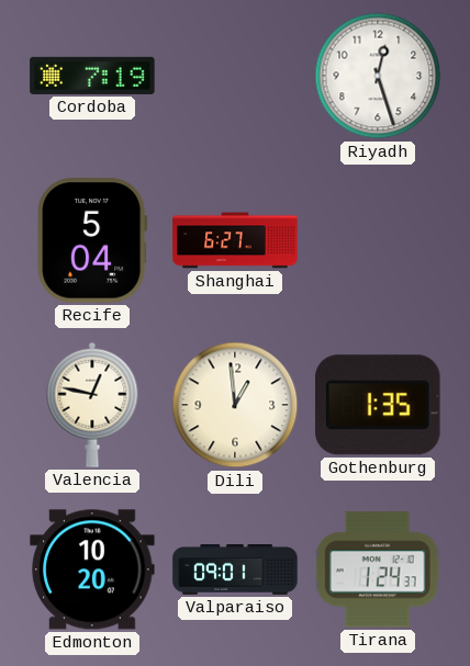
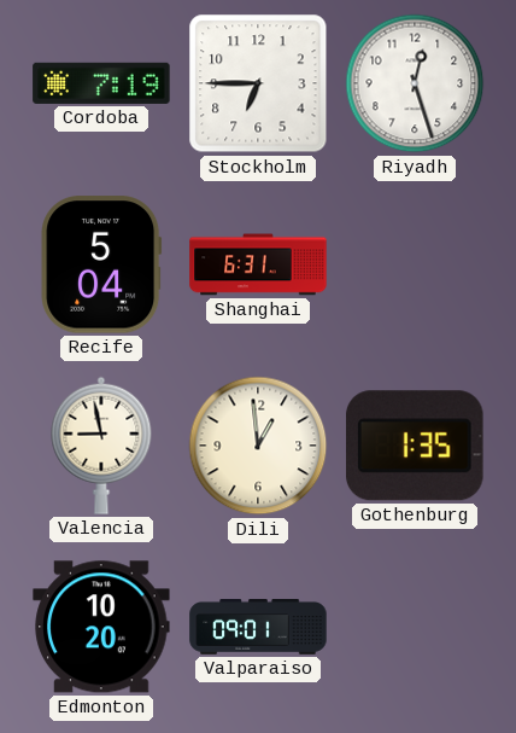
Stockholm: none -> 6:45
Shanghai: 6:27 -> 6:31
Valencia: 12:47 -> 8:58
Tirana: 1:24 -> none
